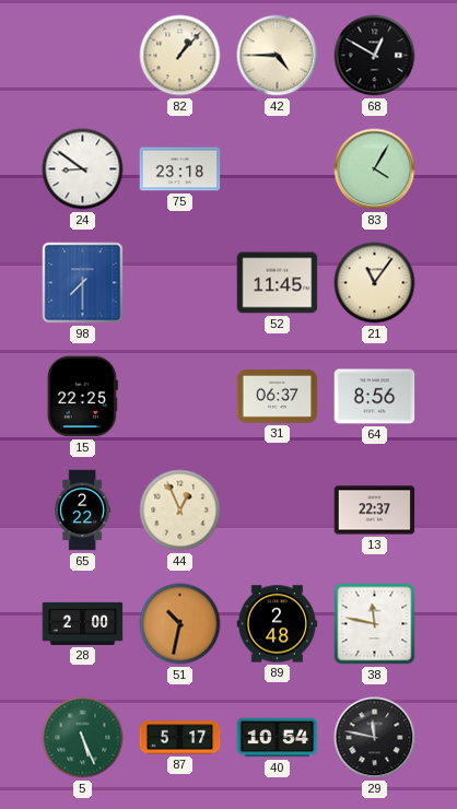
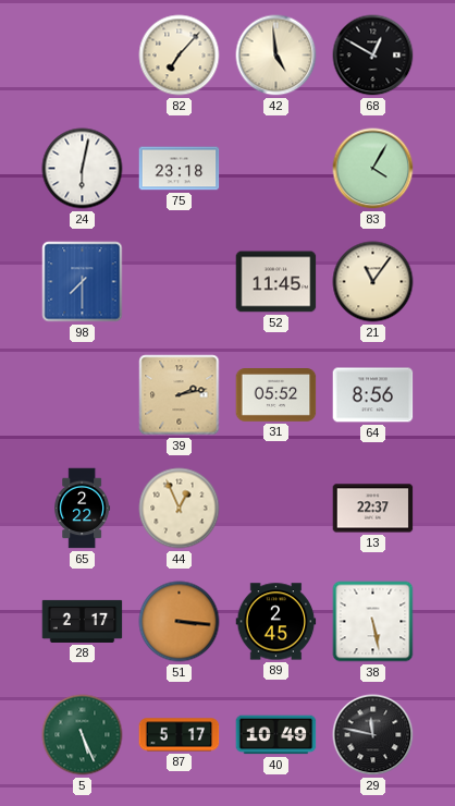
82: 1:07 -> 7:07
42: 4:45 -> 4:59
24: 8:51 -> 6:02
15: 22:25 -> none
39: none -> 2:13
31: 06:37 -> 05:52
28: 2:00 -> 2:17
51: 10:32 -> 3:16
89: 2:48 -> 2:45
38: 11:47 -> 5:28
40: 10:54 -> 10:49
